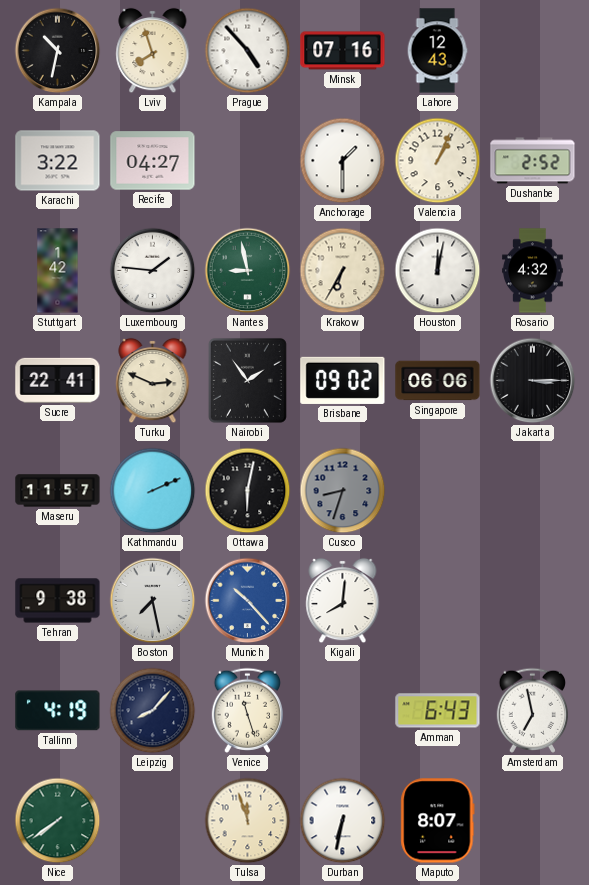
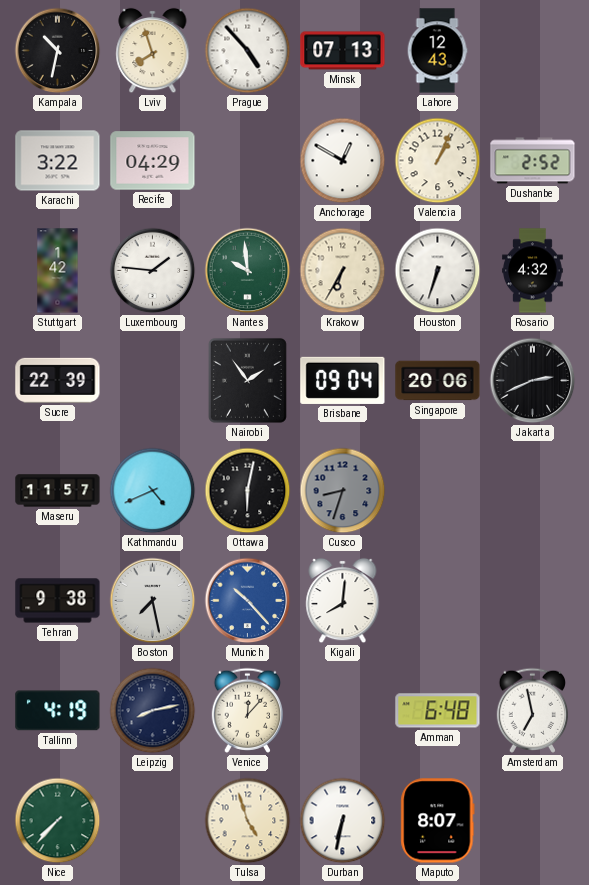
Minsk: 07:16 -> 07:13
Recife: 04:27 -> 04:29
Anchorage: 1:30 -> 12:50
Nantes: 8:58 -> 9:59
Houston: 12:02 -> 6:33
Sucre: 22:41 -> 22:39
Turku: 2:49 -> none
Brisbane: 09:02 -> 09:04
Singapore: 06:06 -> 20:06
Jakarta: 3:15 -> 2:41
Kathmandu: 2:11 -> 4:41
Leipzig: 8:07 -> 8:13
Venice: 11:27 -> 12:07
Amman: 6:43 -> 6:48
Nice: 7:39 -> 7:37
Tulsa: 11:57 -> 4:57
